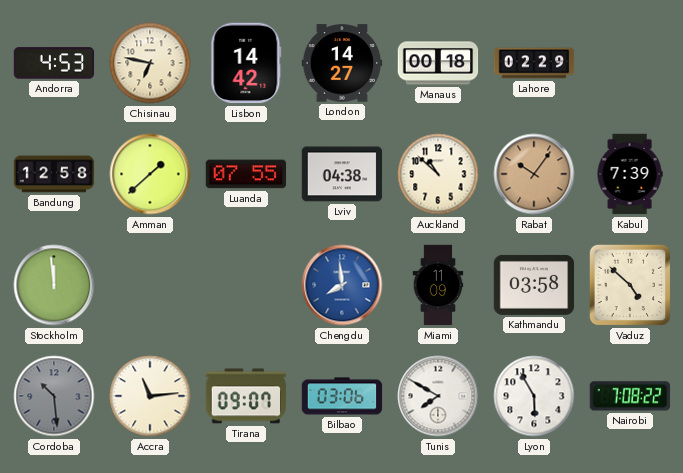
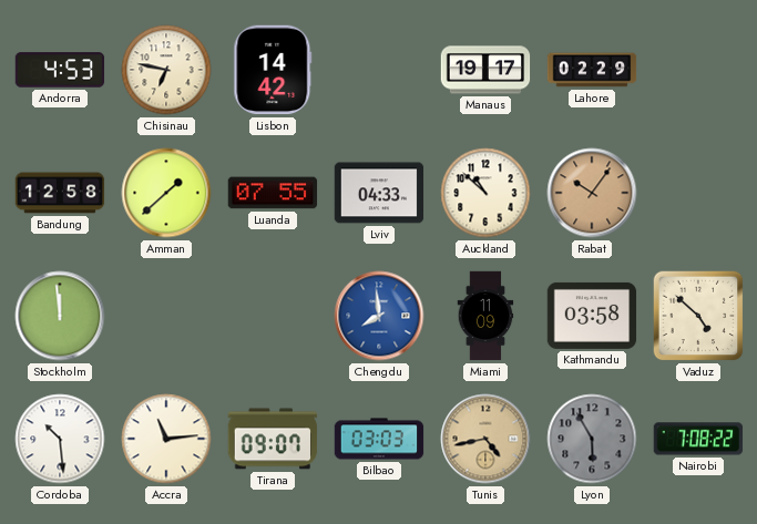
London: 14:27 -> none
Manaus: 00:18 -> 19:17
Lviv: 04:38 -> 04:33
Kabul: 7:39 -> none
Cordoba dial: grey -> white
Bilbao: 03:06 -> 03:03
Tunis: 7:50 -> 4:43
Tunis dial: white -> champagne
Lyon dial: white -> grey
